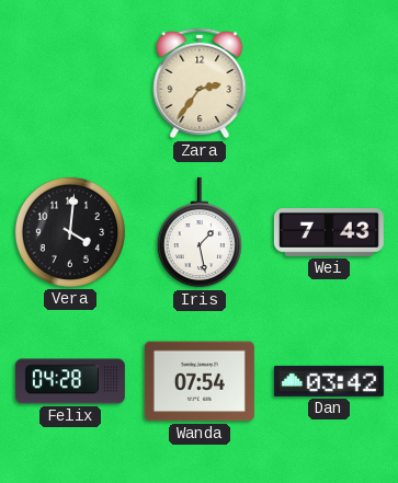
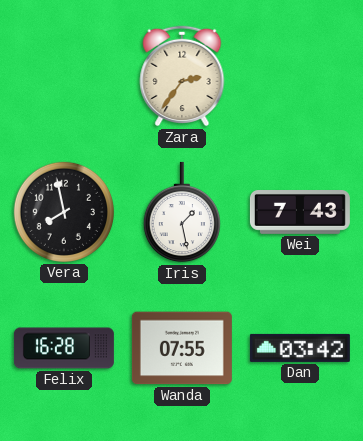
Vera: 4:01 -> 7:58
Felix: 04:28 -> 16:28
Wanda: 07:54 -> 07:55
